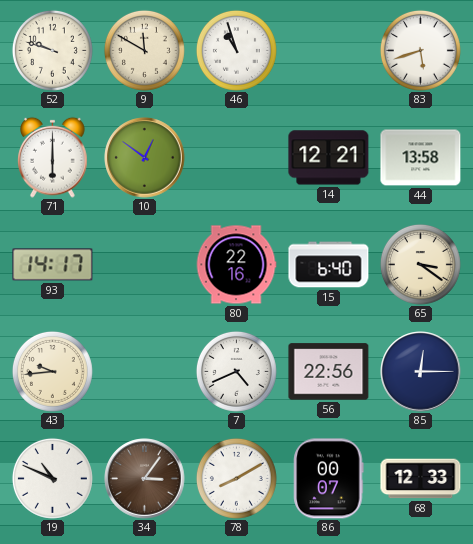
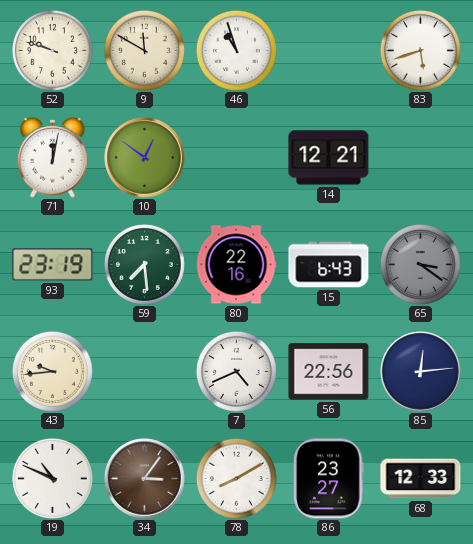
71: 6:00 -> 12:02
44: 13:58 -> none
93: 14:17 -> 23:19
59: none -> 7:29
15: 6:40 -> 6:43
65 dial: cream -> grey
85: 12:15 -> 12:14
86: 00:07 -> 23:27
